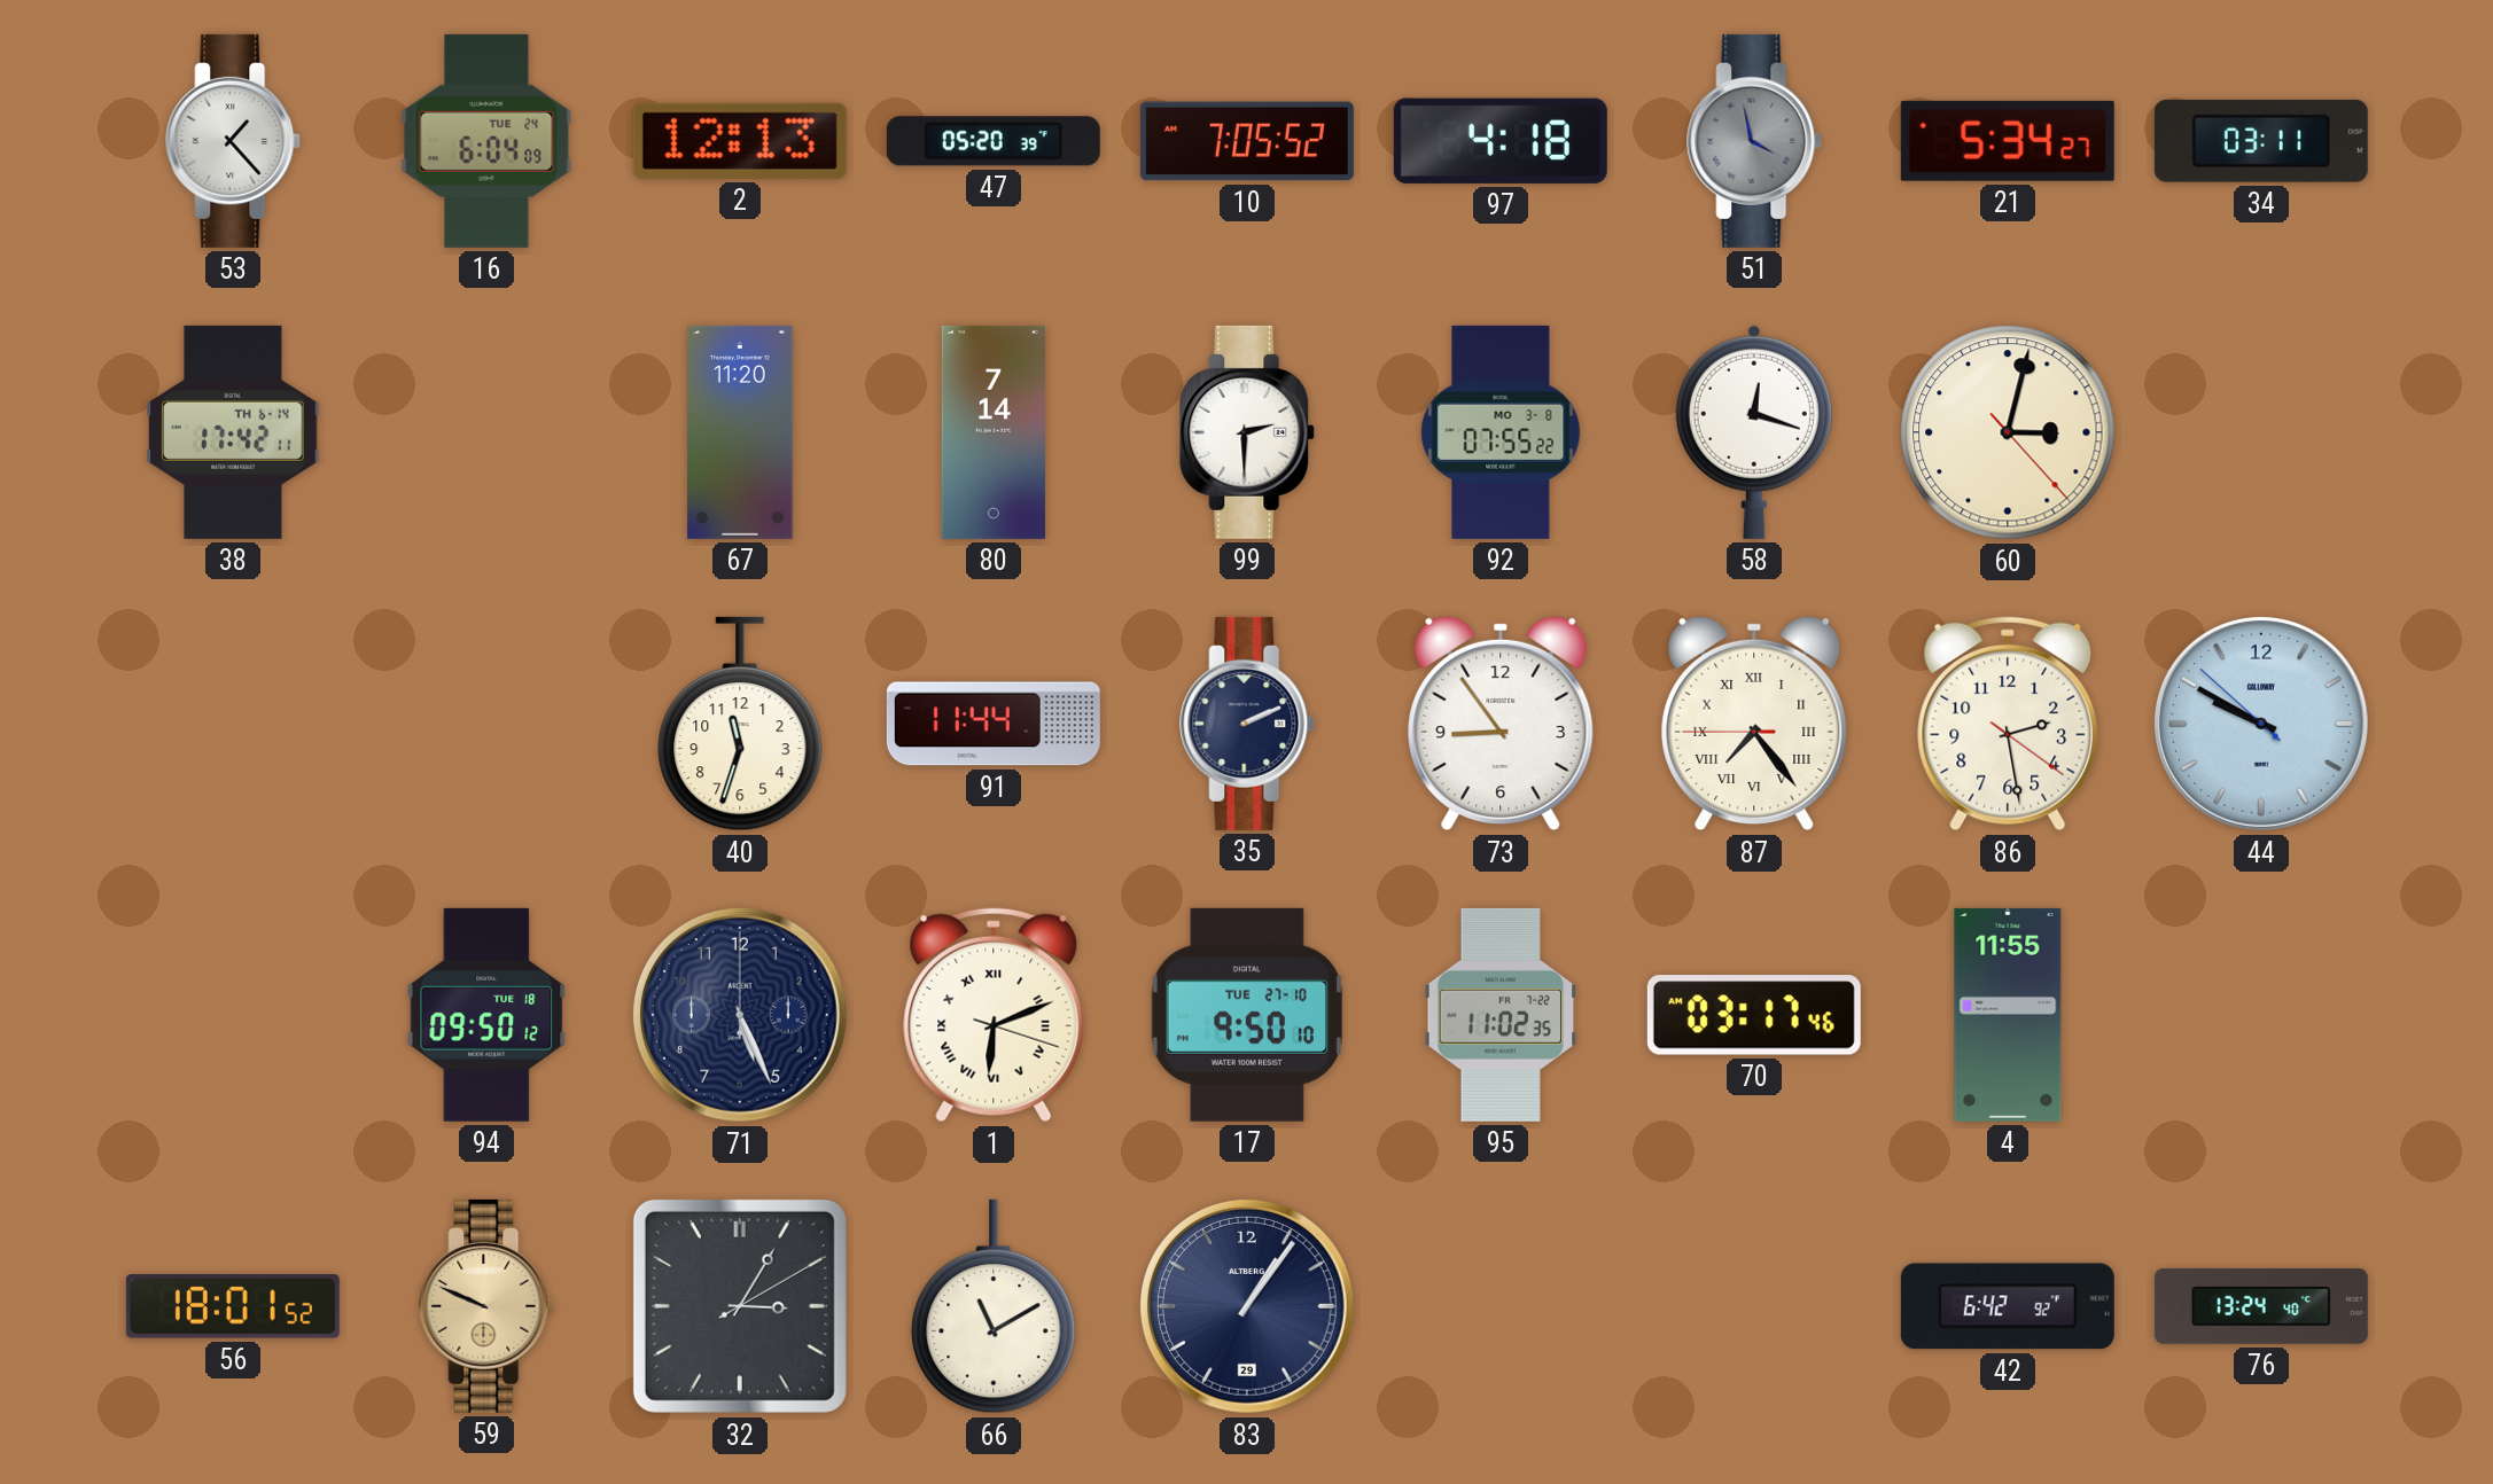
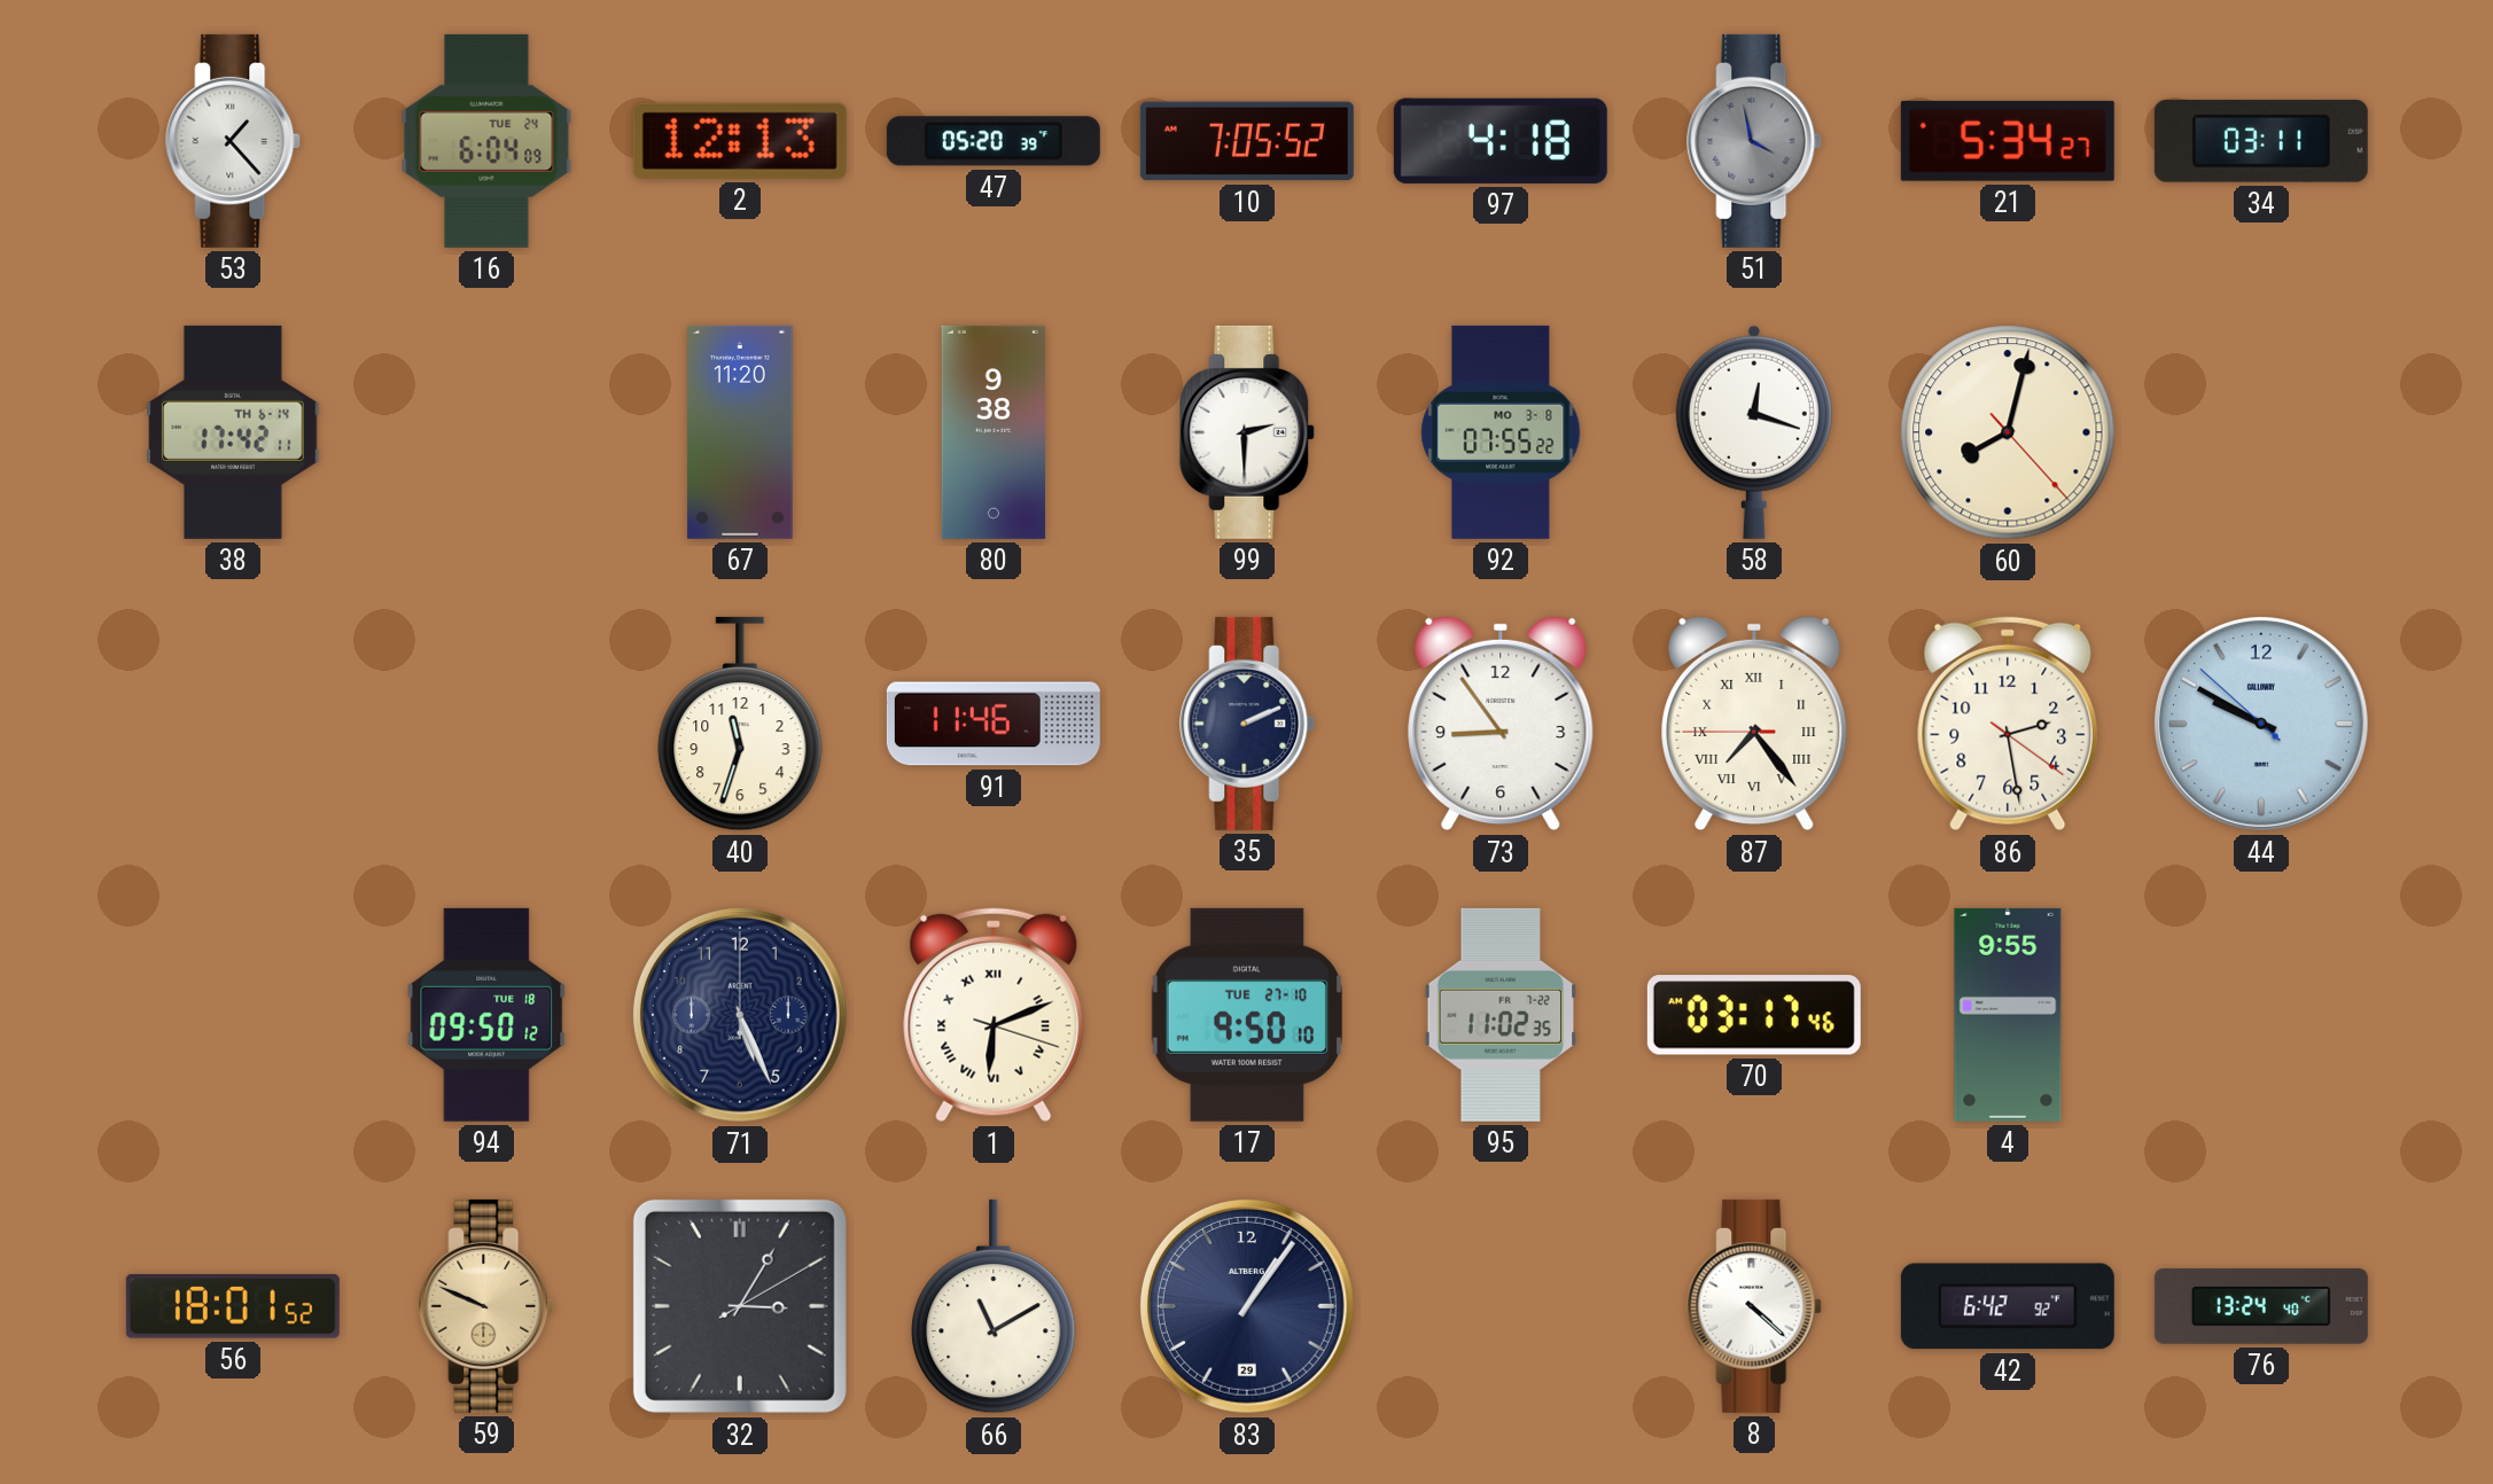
80: 7:14 -> 9:38
60: 3:02 -> 8:02
91: 11:44 -> 11:46
4: 11:55 -> 9:55
8: none -> 4:22
